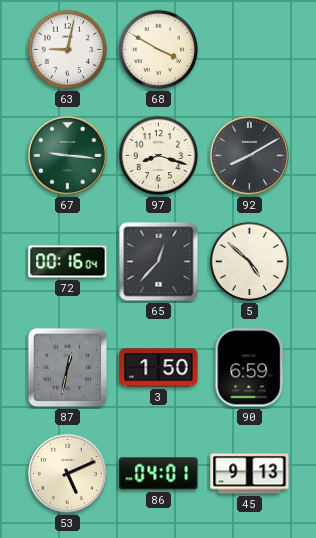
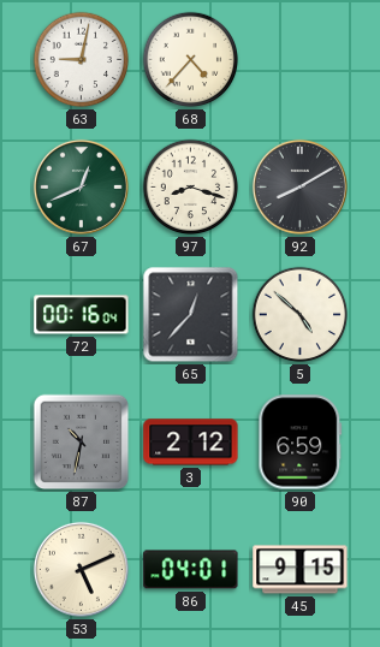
68: 3:50 -> 4:37
67: 9:16 -> 12:41
87: 12:32 -> 10:32
3: 1:50 -> 2:12
45: 9:13 -> 9:15
